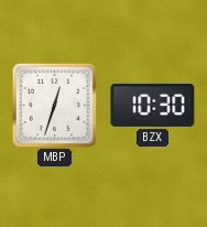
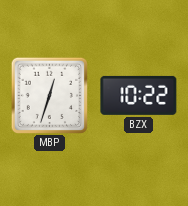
BZX: 10:30 -> 10:22
